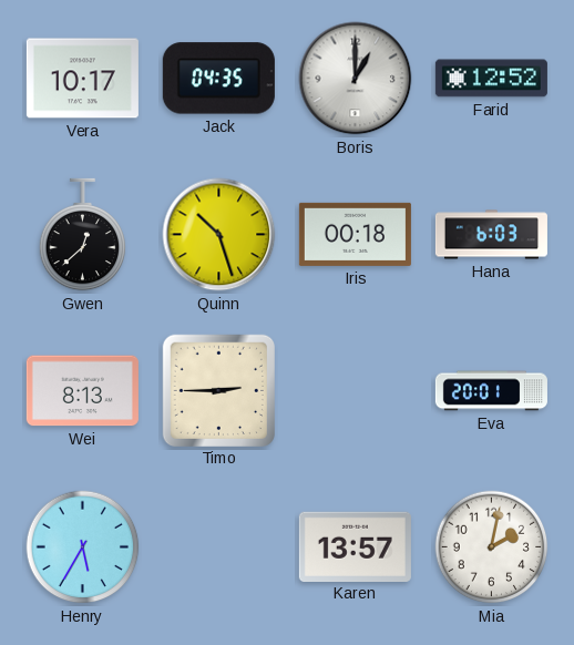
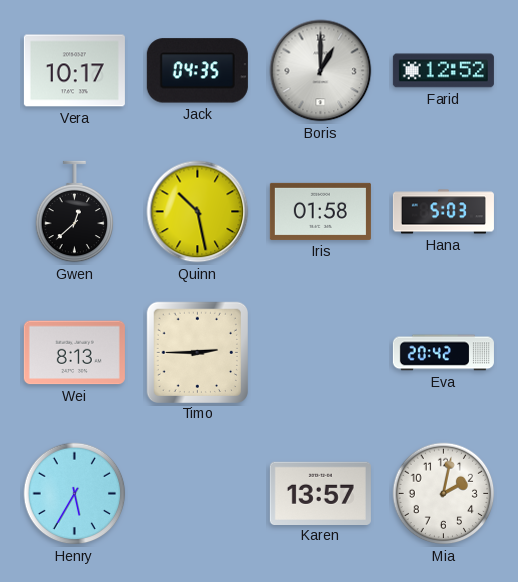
Quinn: 10:27 -> 10:28
Iris: 00:18 -> 01:58
Hana: 6:03 -> 5:03
Eva: 20:01 -> 20:42
